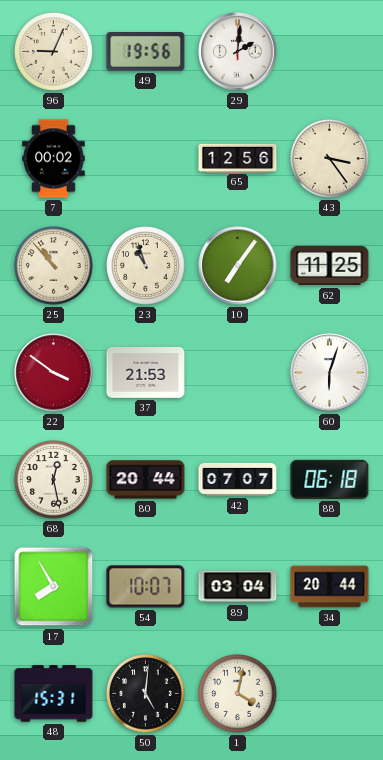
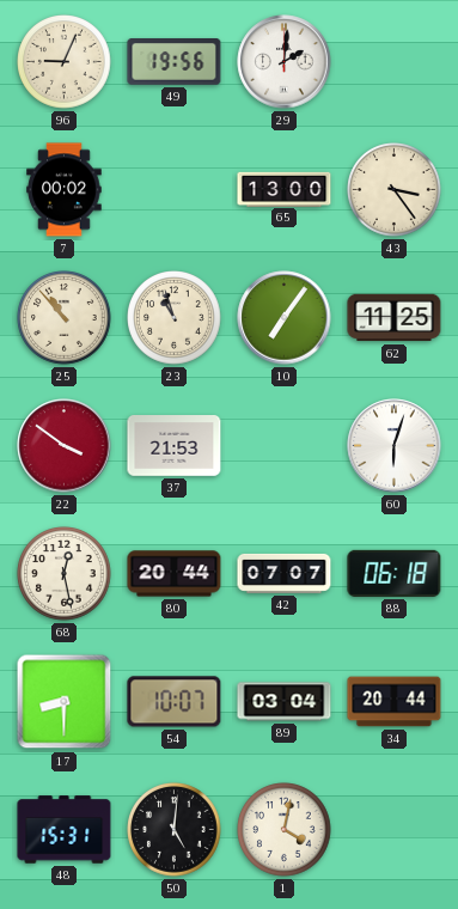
65: 12:56 -> 13:00
17: 7:55 -> 8:30
